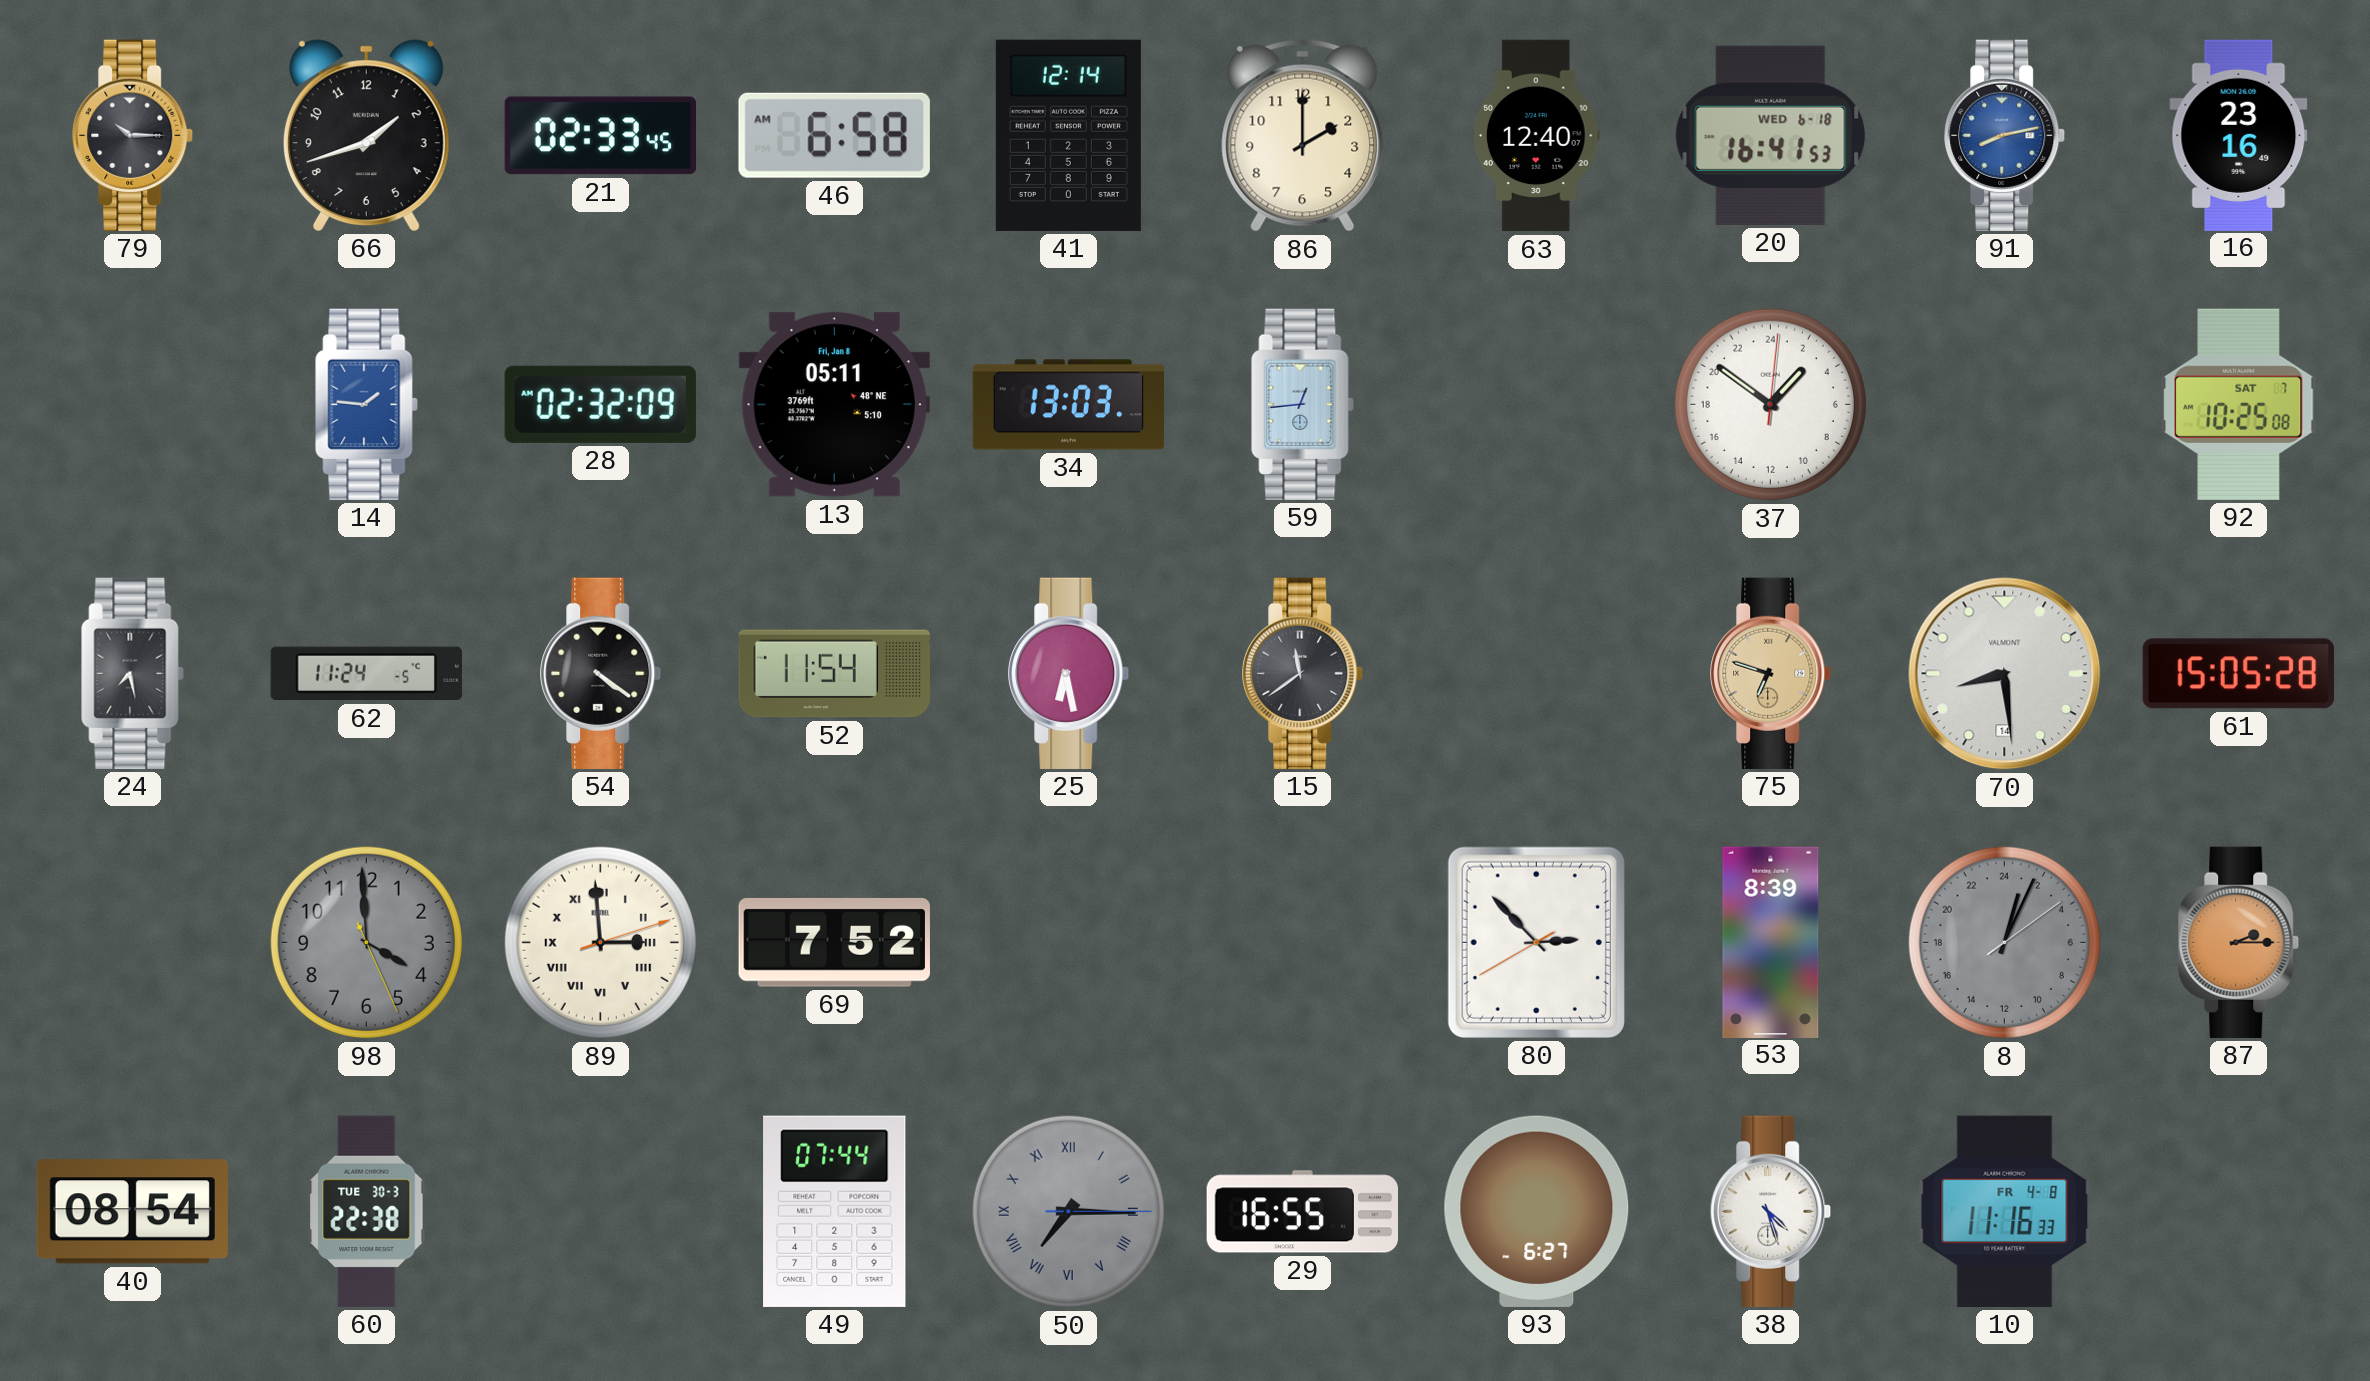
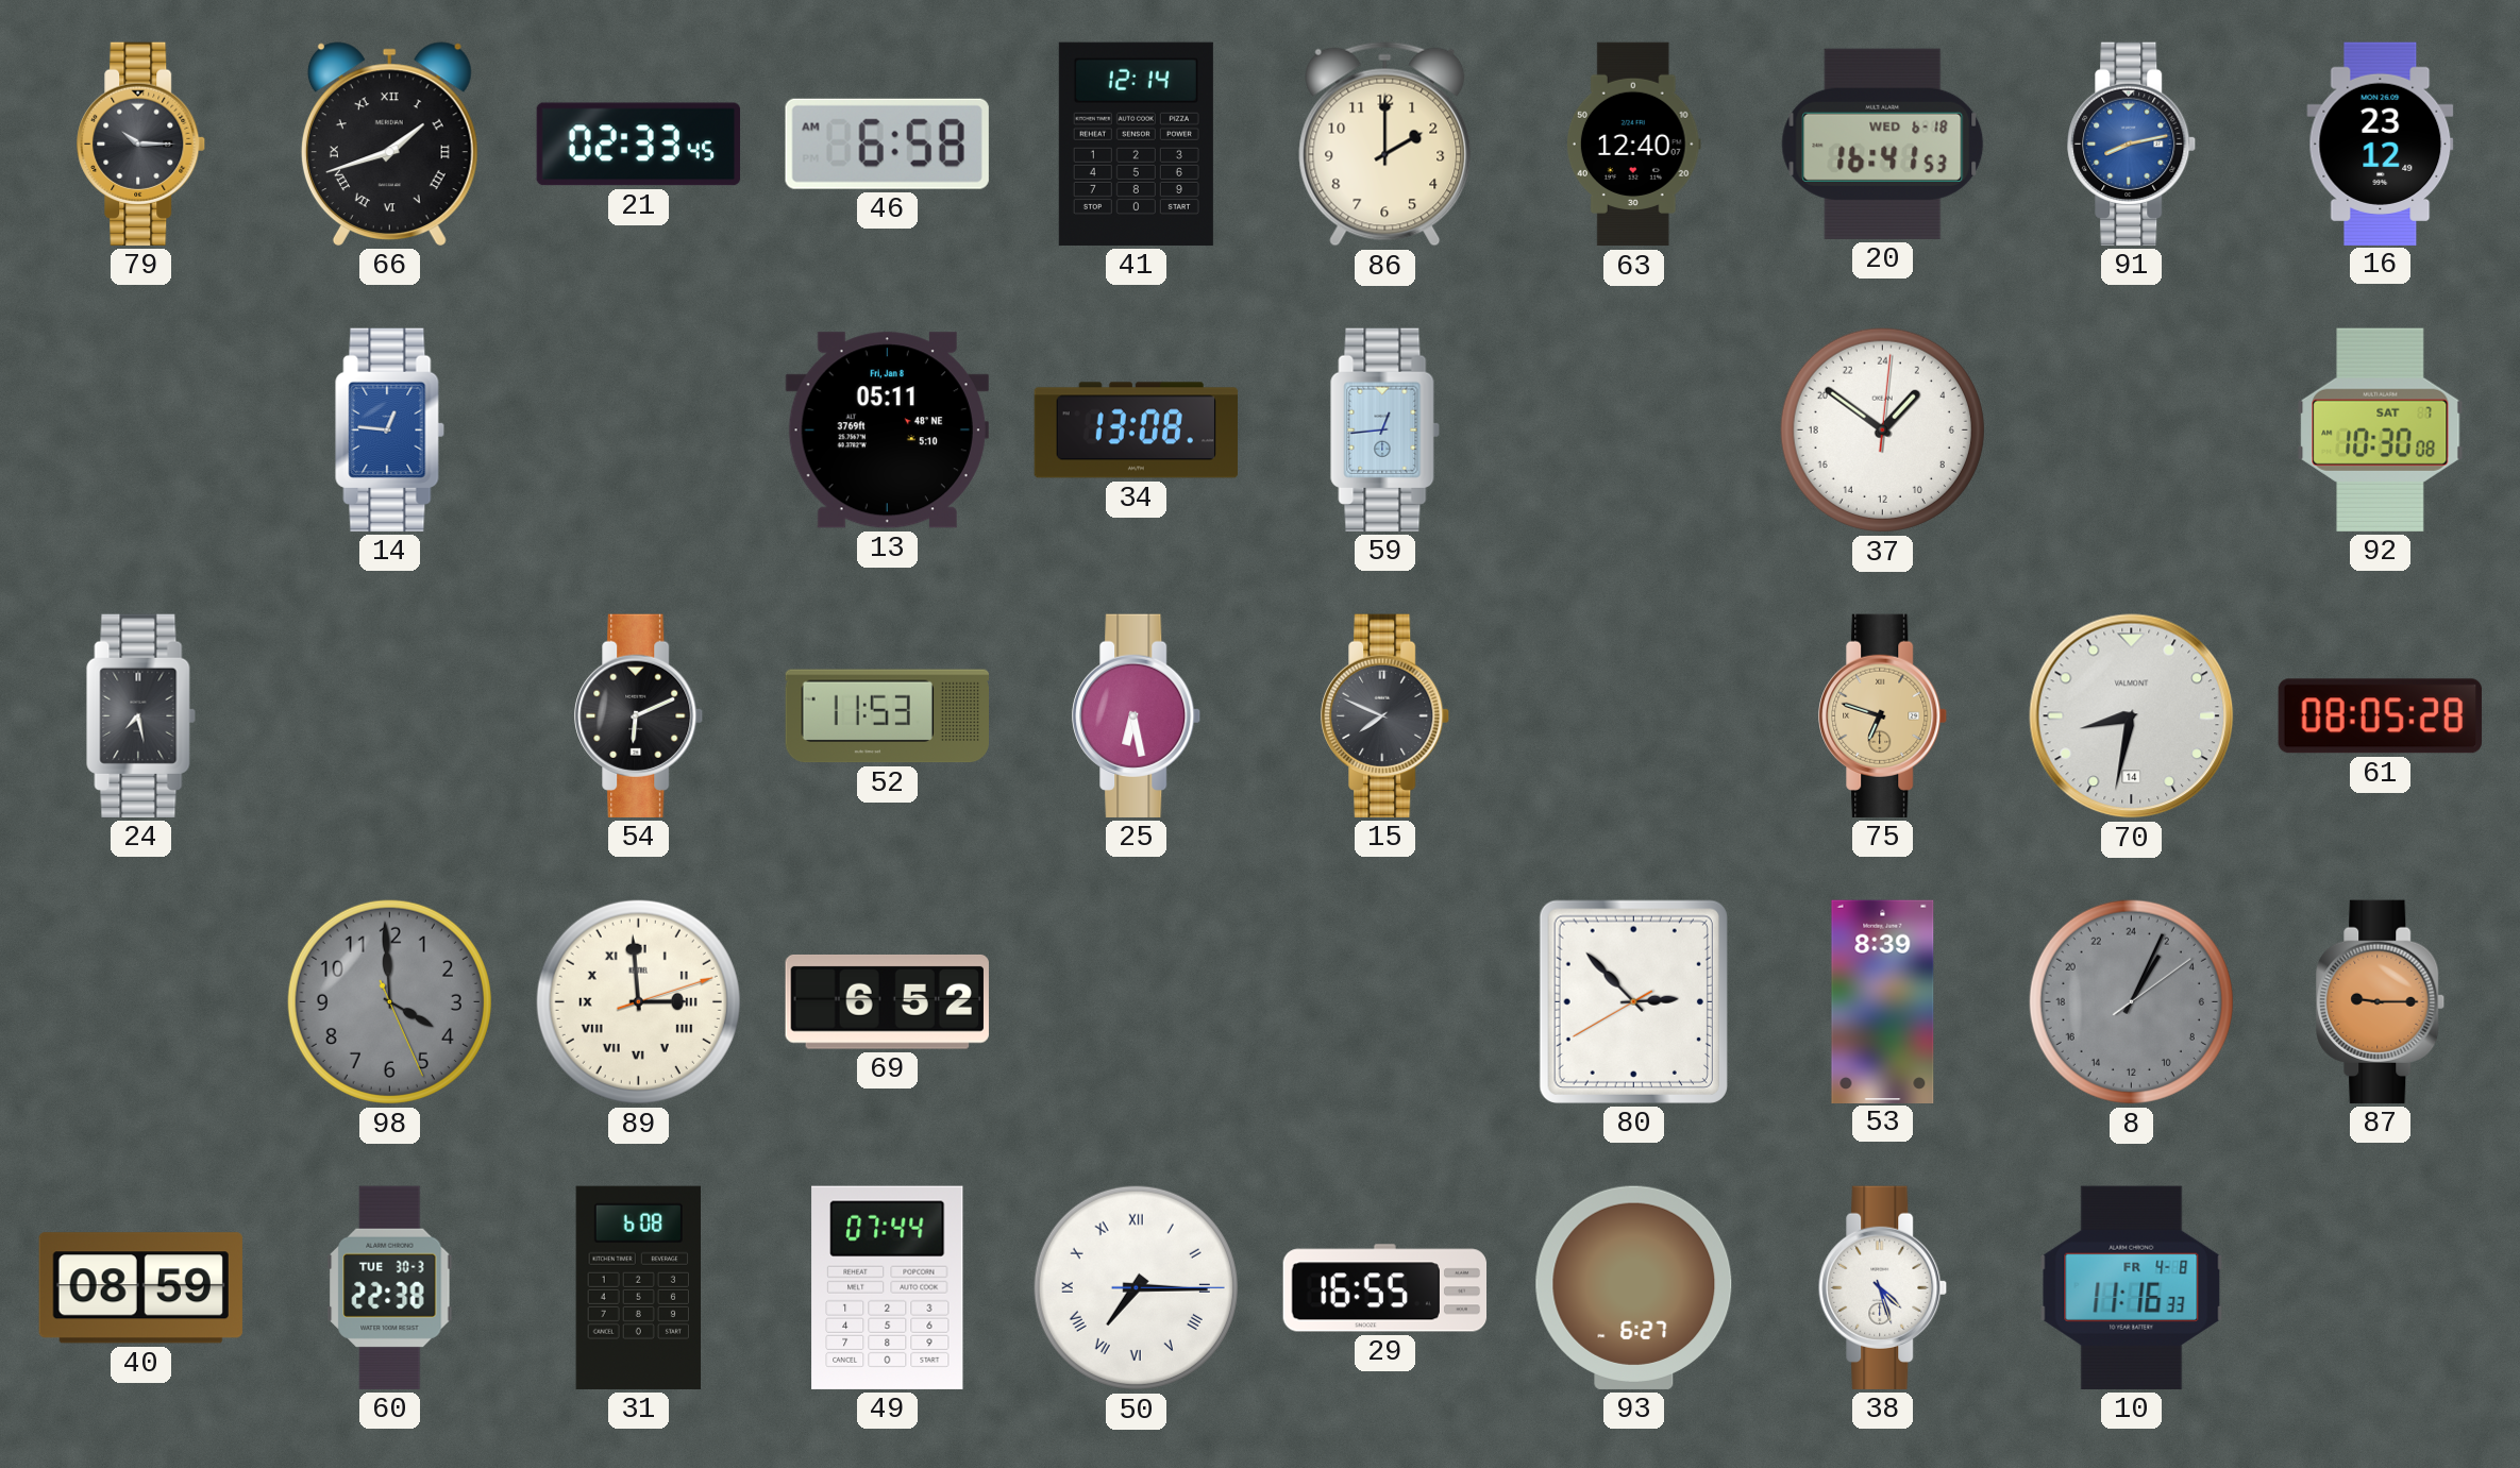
66 numerals: Arabic -> Roman
16: 23:16 -> 23:12
14: 1:46 -> 12:46
28: 02:32 -> none
34: 13:03 -> 13:08
92: 10:25 -> 10:30
62: 11:24 -> none
54: 4:21 -> 6:11
52: 11:54 -> 11:53
15: 11:39 -> 7:49
70: 8:29 -> 8:32
61: 15:05 -> 08:05
69: 7:52 -> 6:52
8: 1:04 -> 2:04
87: 2:15 -> 9:15
40: 08:54 -> 08:59
31: none -> 6:08
50 dial: grey -> white
